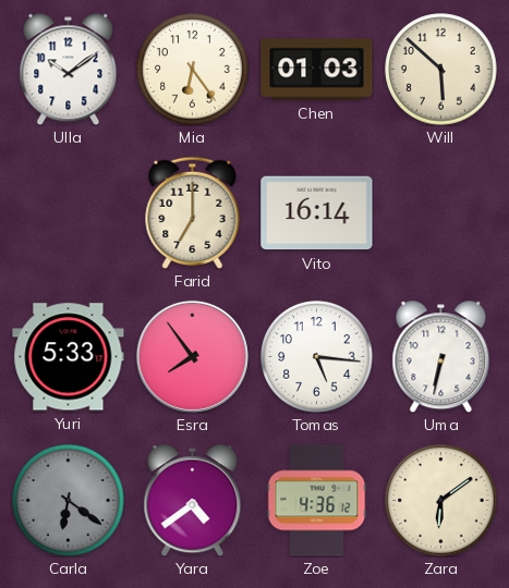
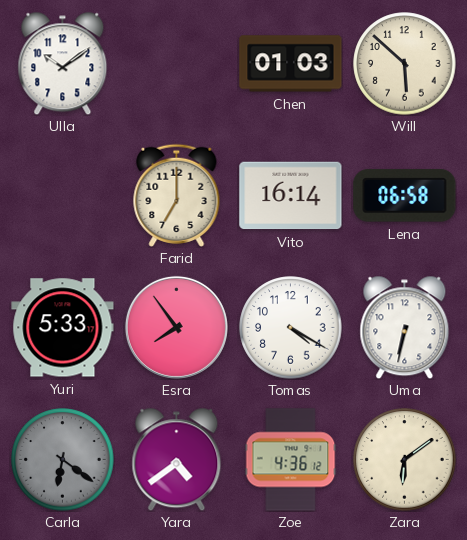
Mia: 6:24 -> none
Lena: none -> 06:58
Tomas: 5:16 -> 4:20
